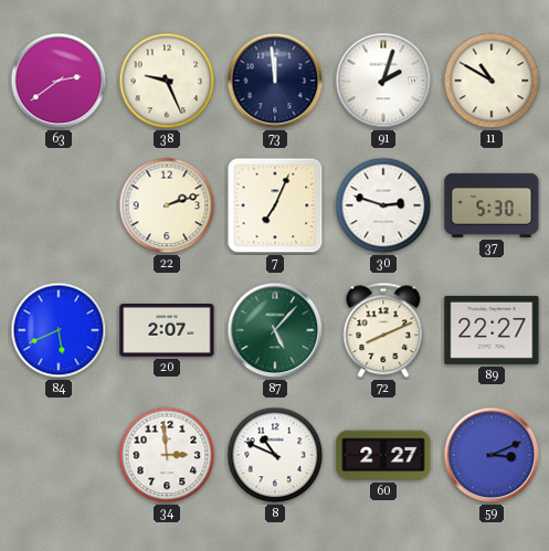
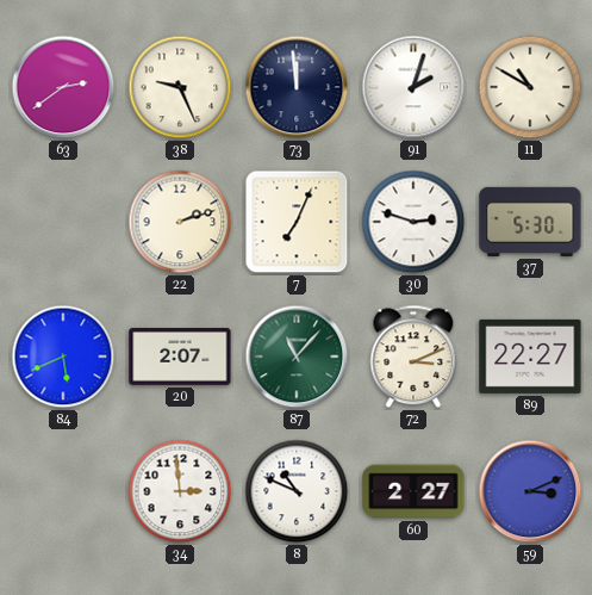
87: 5:07 -> 11:07
72: 8:11 -> 3:11
